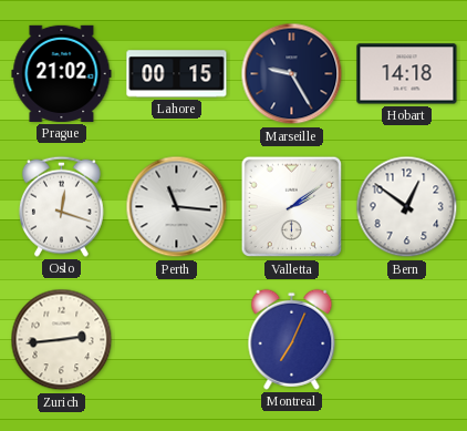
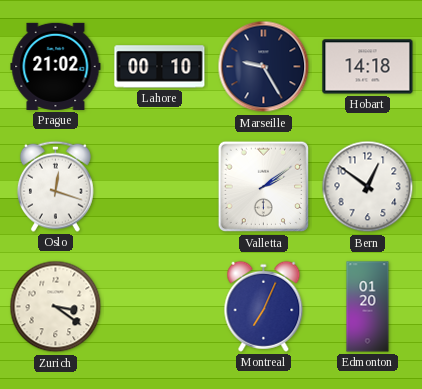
Lahore: 00:15 -> 00:10
Perth: 11:16 -> none
Zurich: 2:44 -> 3:21
Edmonton: none -> 01:20
